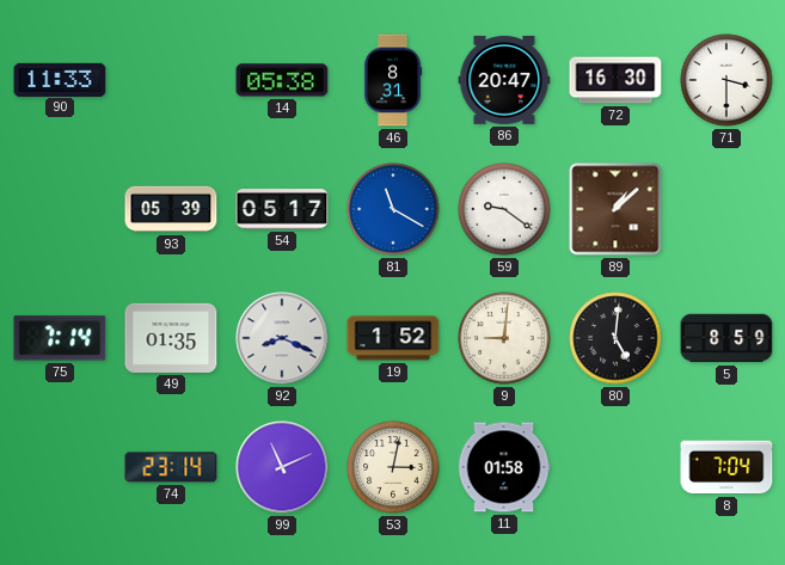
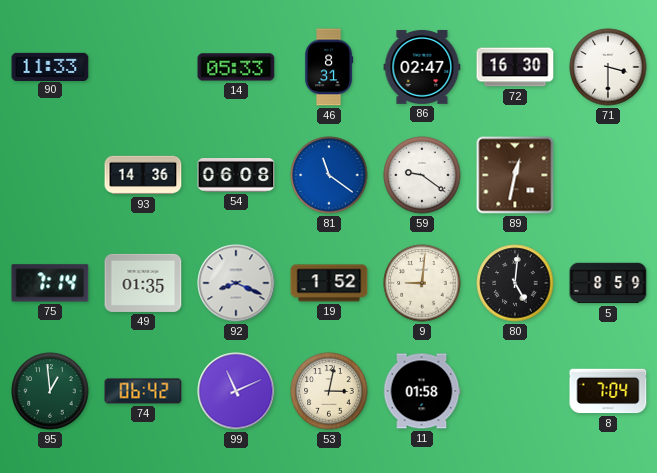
14: 05:38 -> 05:33
86: 20:47 -> 02:47
93: 05:39 -> 14:36
54: 05:17 -> 06:08
81: 11:20 -> 11:21
89: 1:08 -> 12:32
95: none -> 12:59
74: 23:14 -> 06:42
